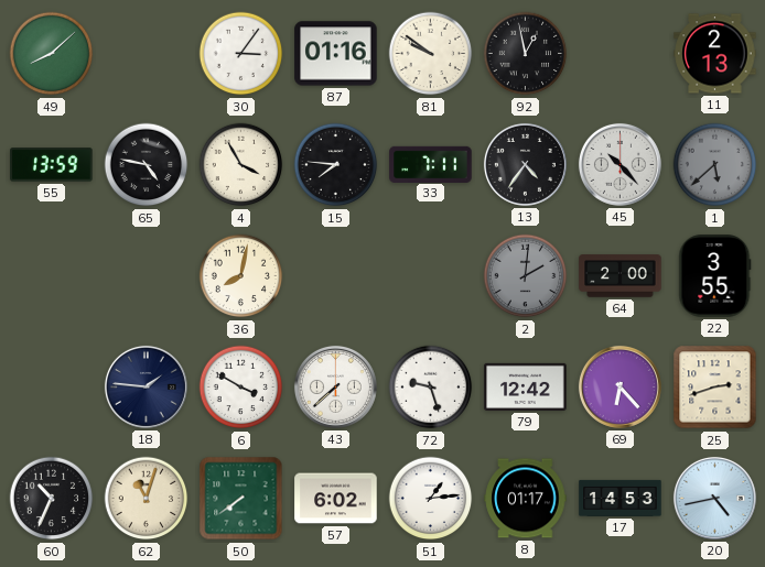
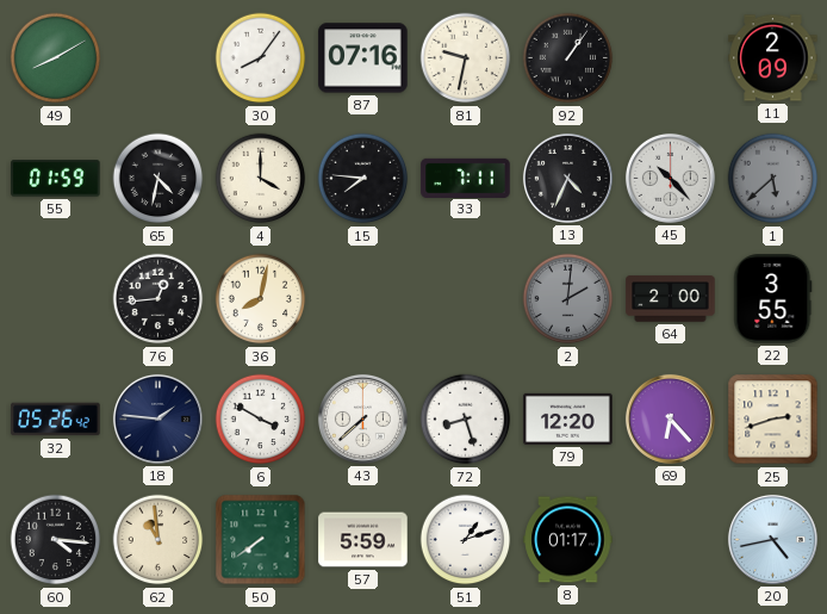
49: 8:08 -> 8:10
30: 3:06 -> 8:06
87: 01:16 -> 07:16
81: 9:51 -> 9:32
92: 12:58 -> 1:06
11: 2:13 -> 2:09
55: 13:59 -> 01:59
65: 4:47 -> 4:32
4: 3:55 -> 4:00
13: 4:36 -> 4:34
76: none -> 12:44
32: none -> 05:26
72: 9:27 -> 8:27
79: 12:42 -> 12:20
60: 10:34 -> 4:16
62: 11:03 -> 10:59
57: 6:02 -> 5:59
51: 1:14 -> 1:12
17: 14:53 -> none
